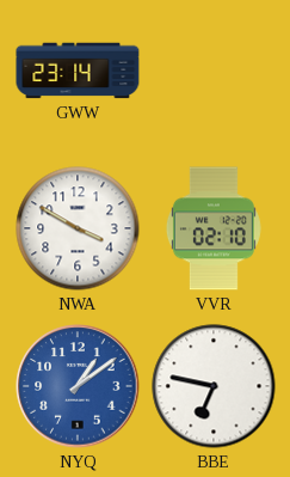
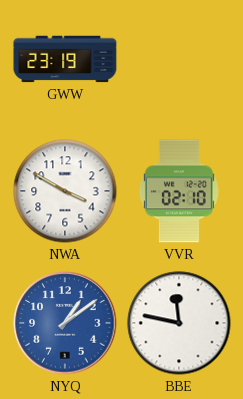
GWW: 23:14 -> 23:19
BBE: 6:47 -> 11:47
